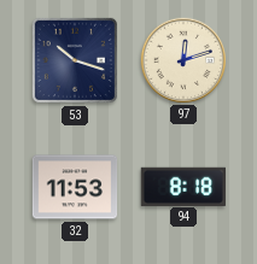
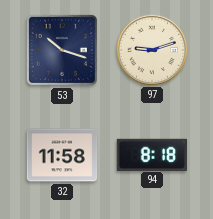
97: 12:12 -> 9:12
32: 11:53 -> 11:58
